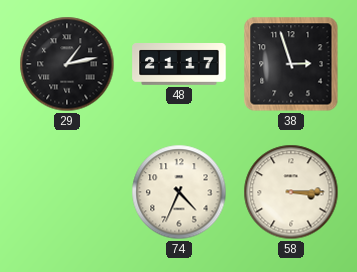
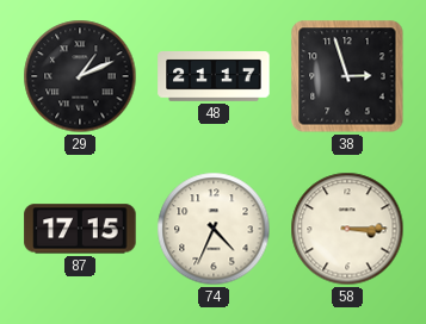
29: 1:13 -> 1:11
87: none -> 17:15
